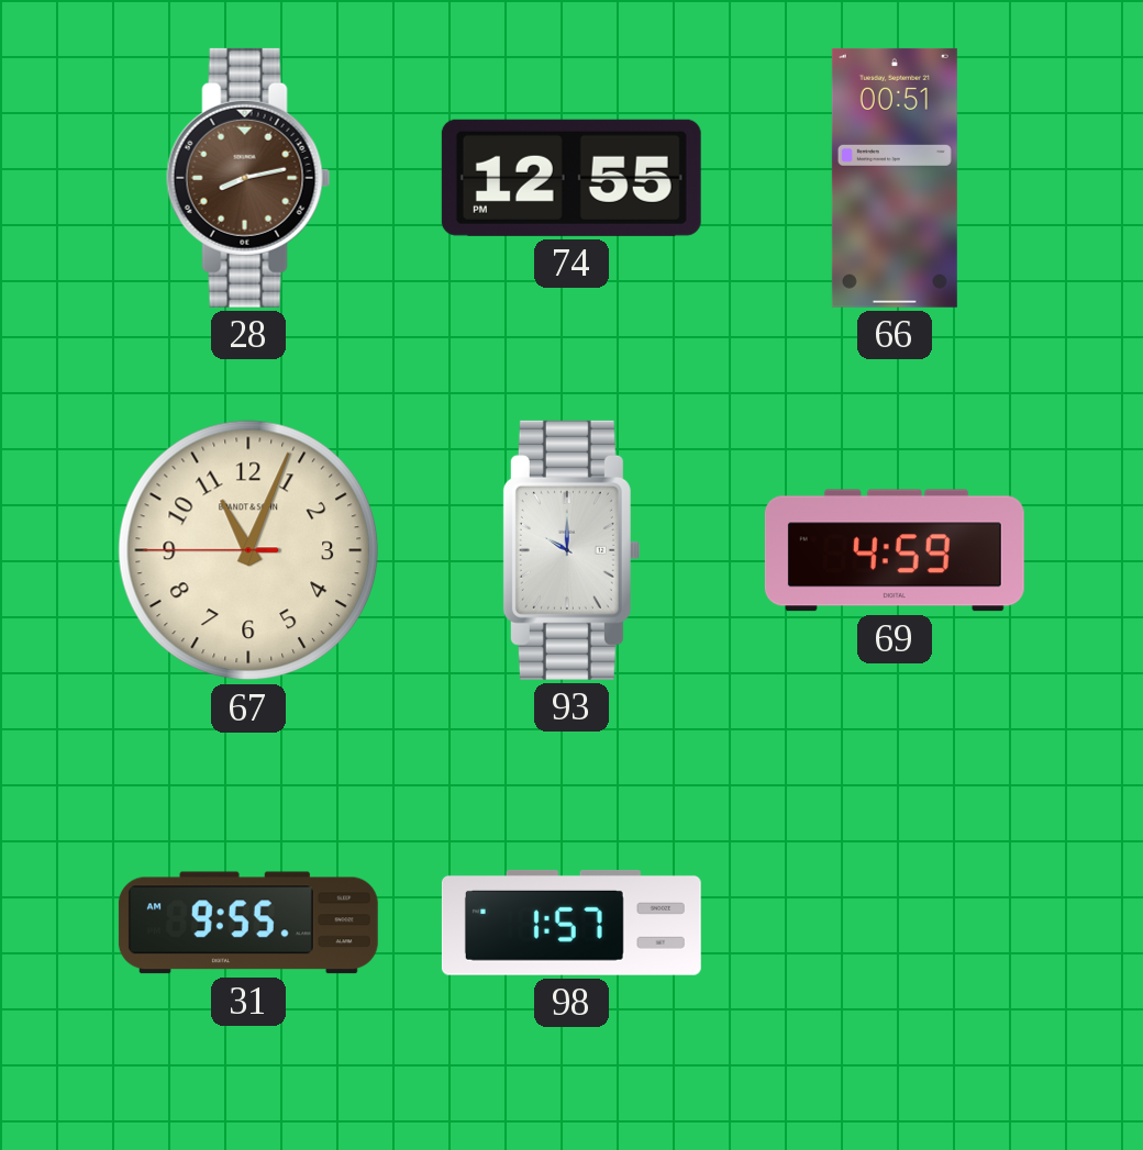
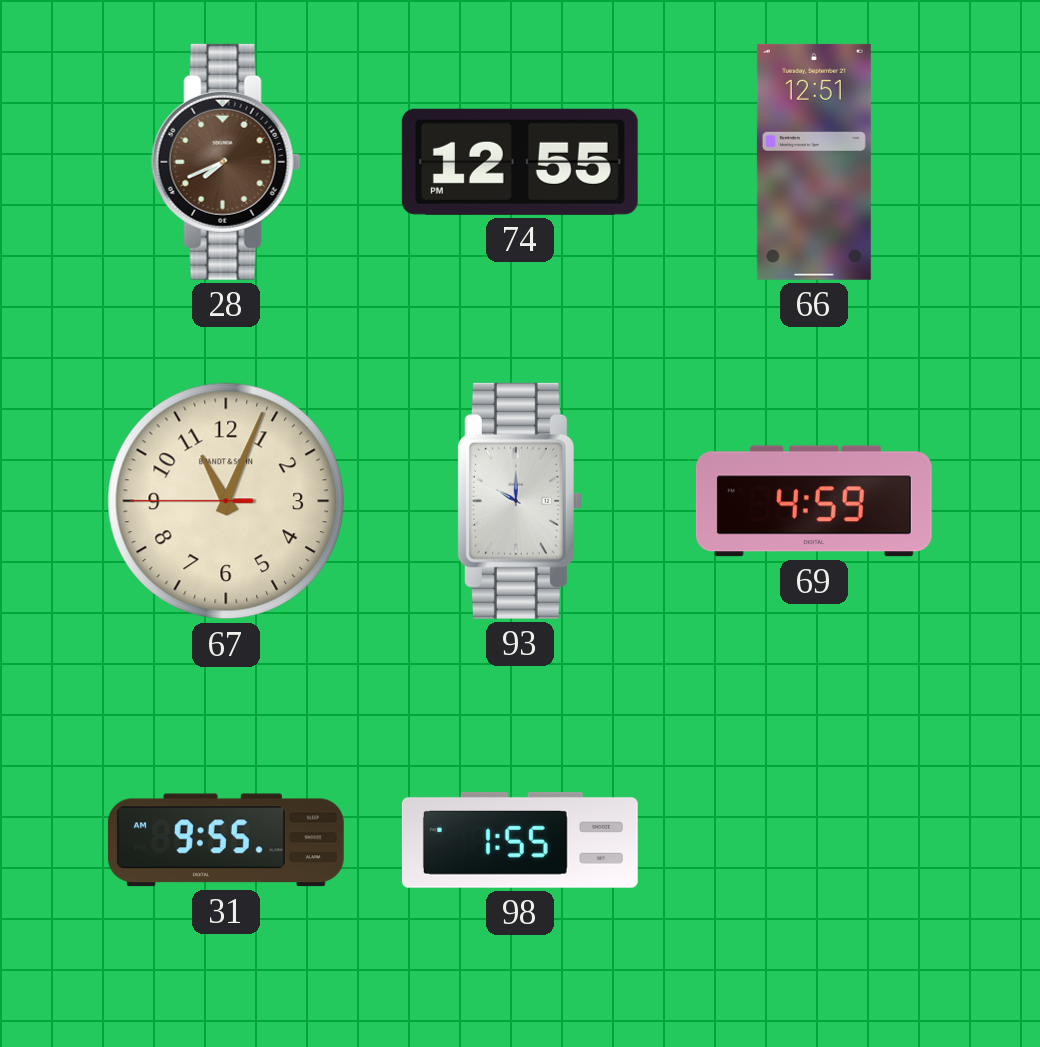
28: 8:13 -> 7:41
66: 00:51 -> 12:51
98: 1:57 -> 1:55
